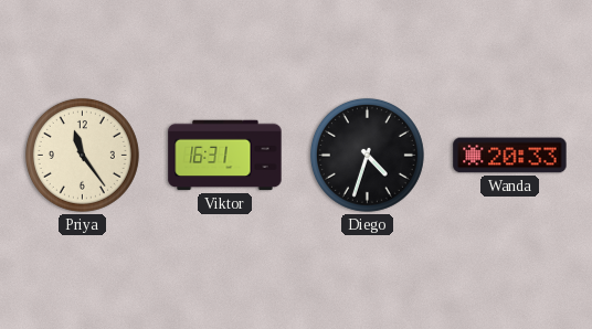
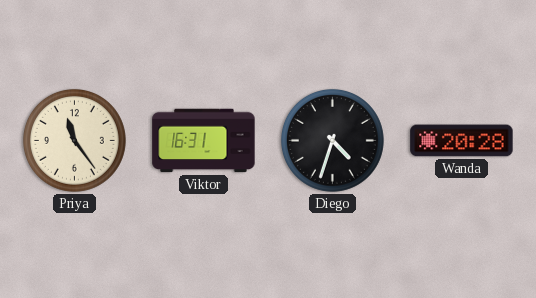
Wanda: 20:33 -> 20:28
